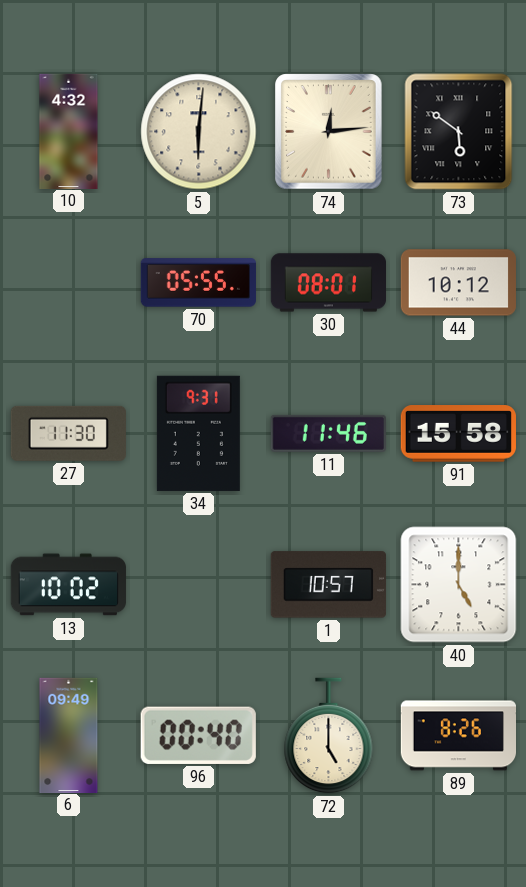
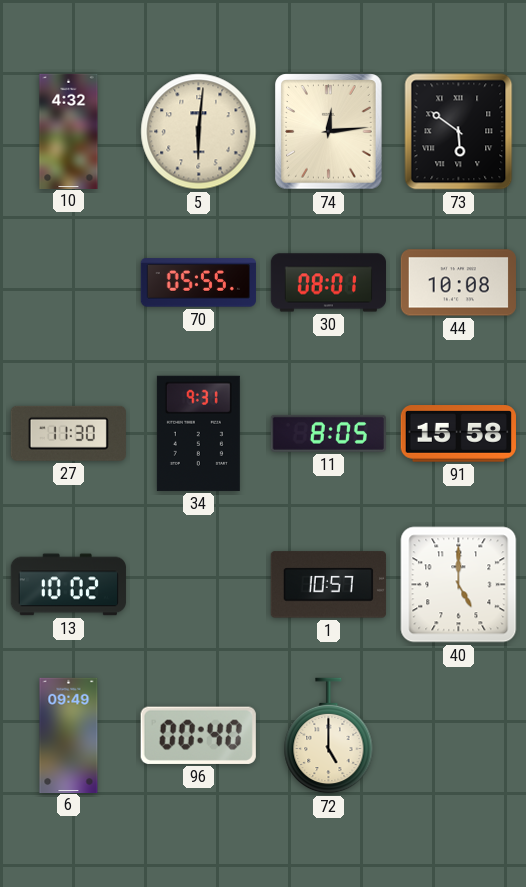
44: 10:12 -> 10:08
11: 11:46 -> 8:05
89: 8:26 -> none
